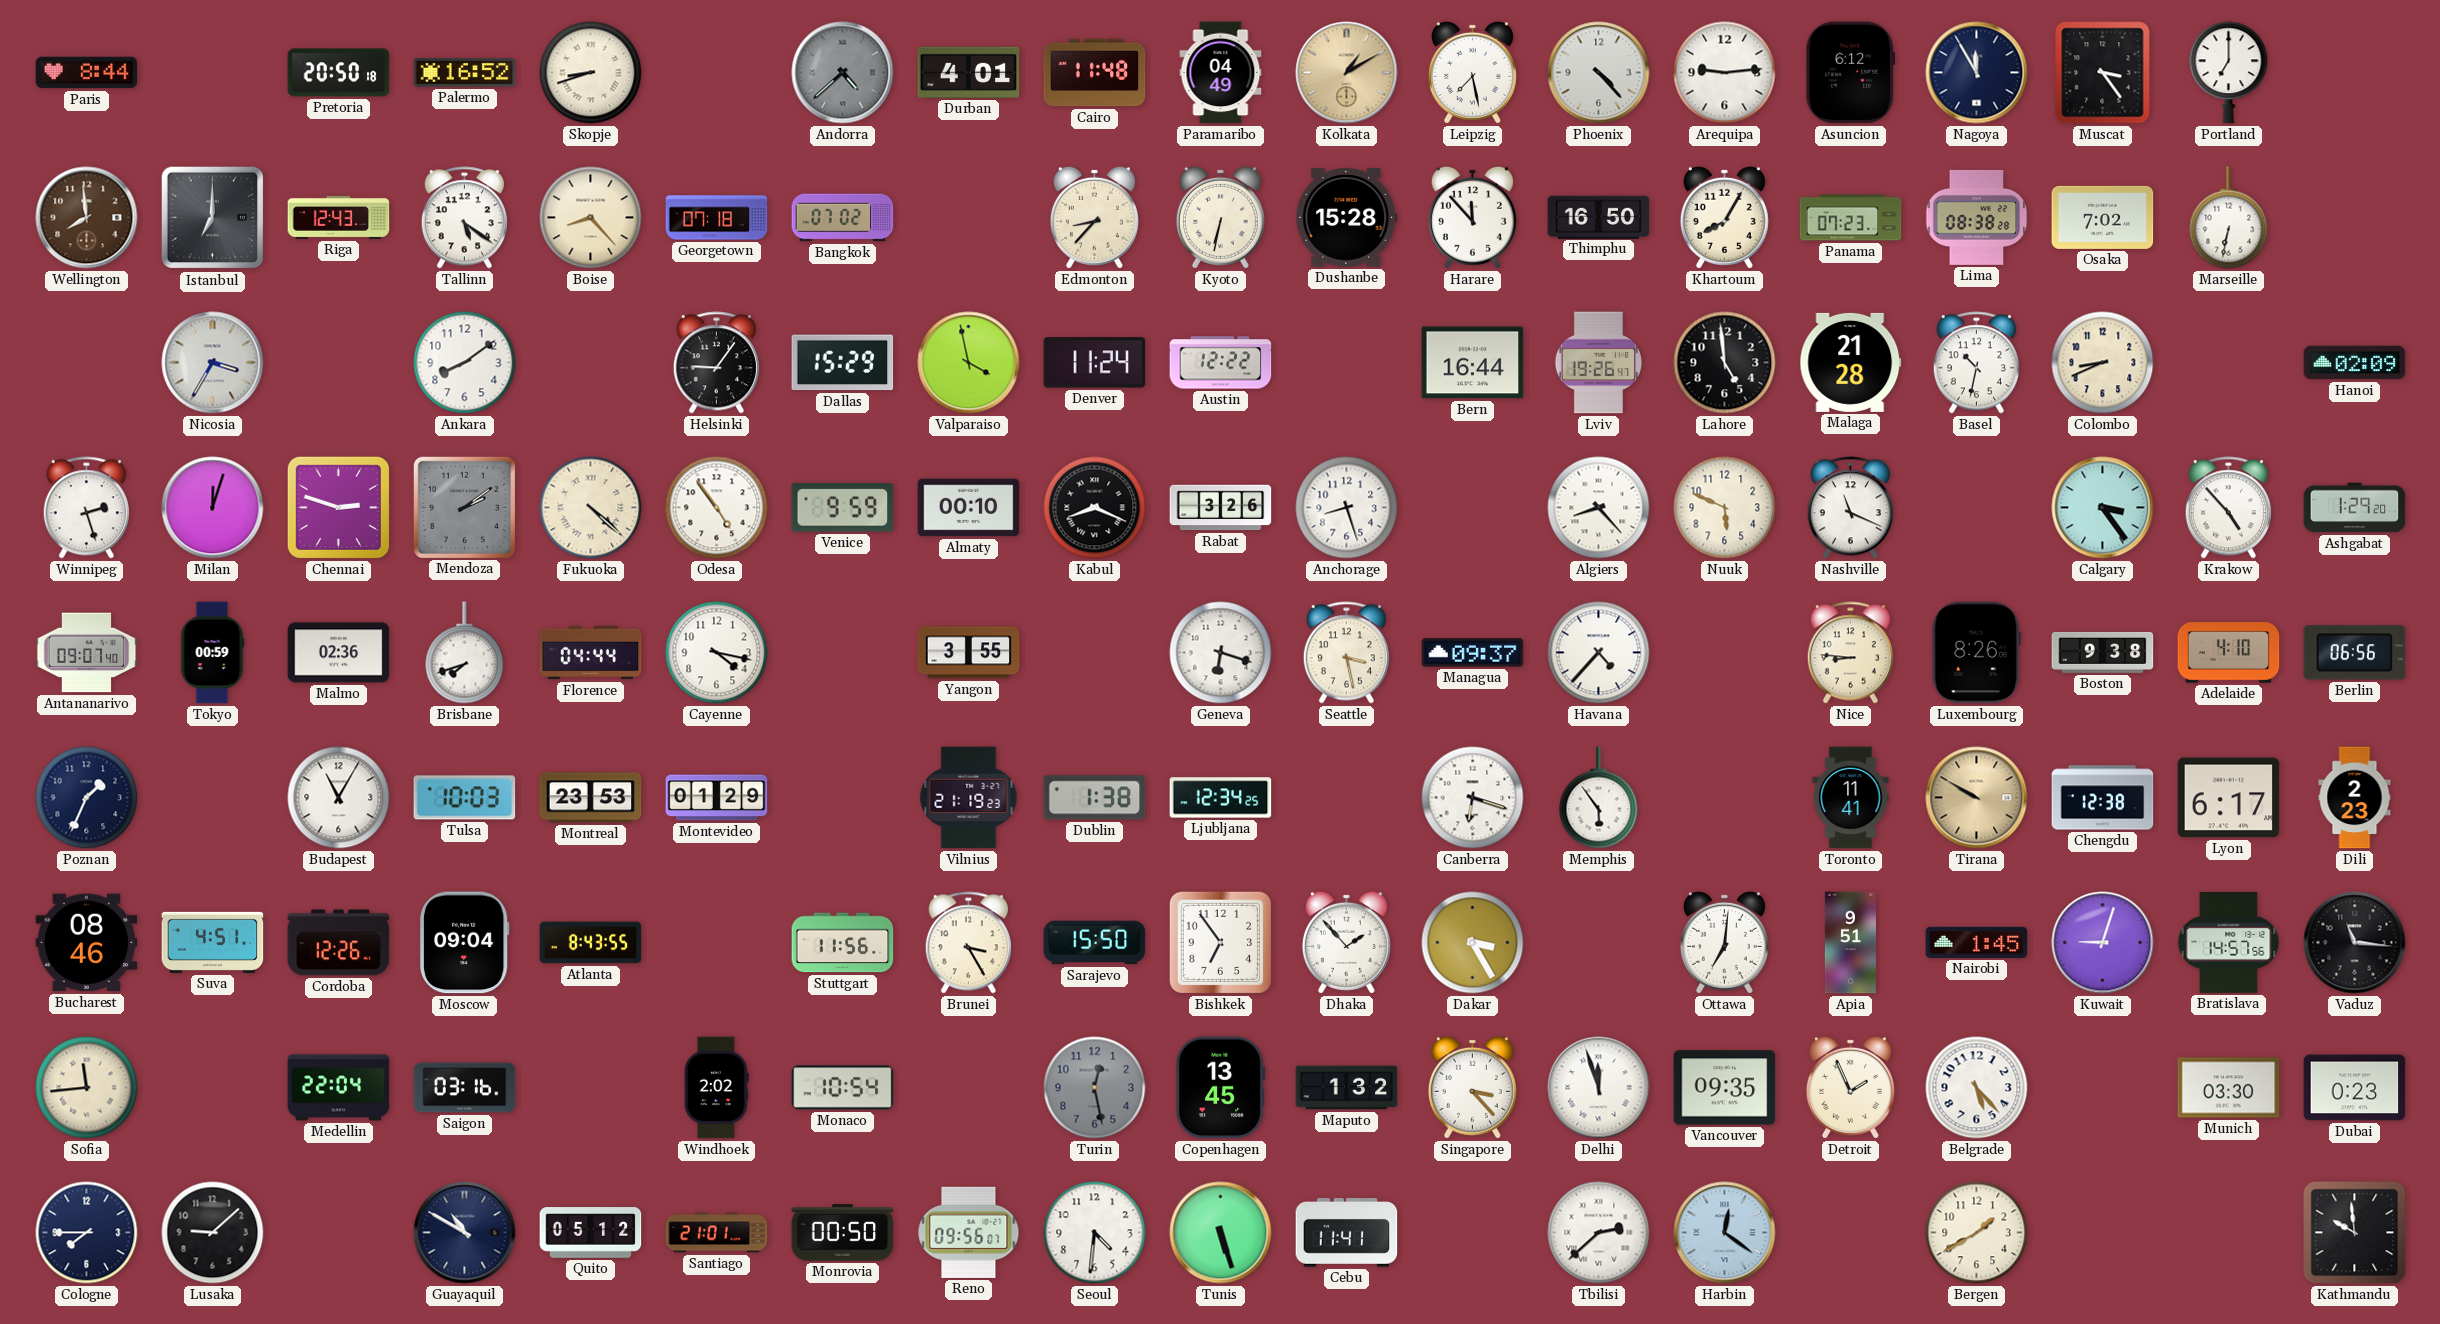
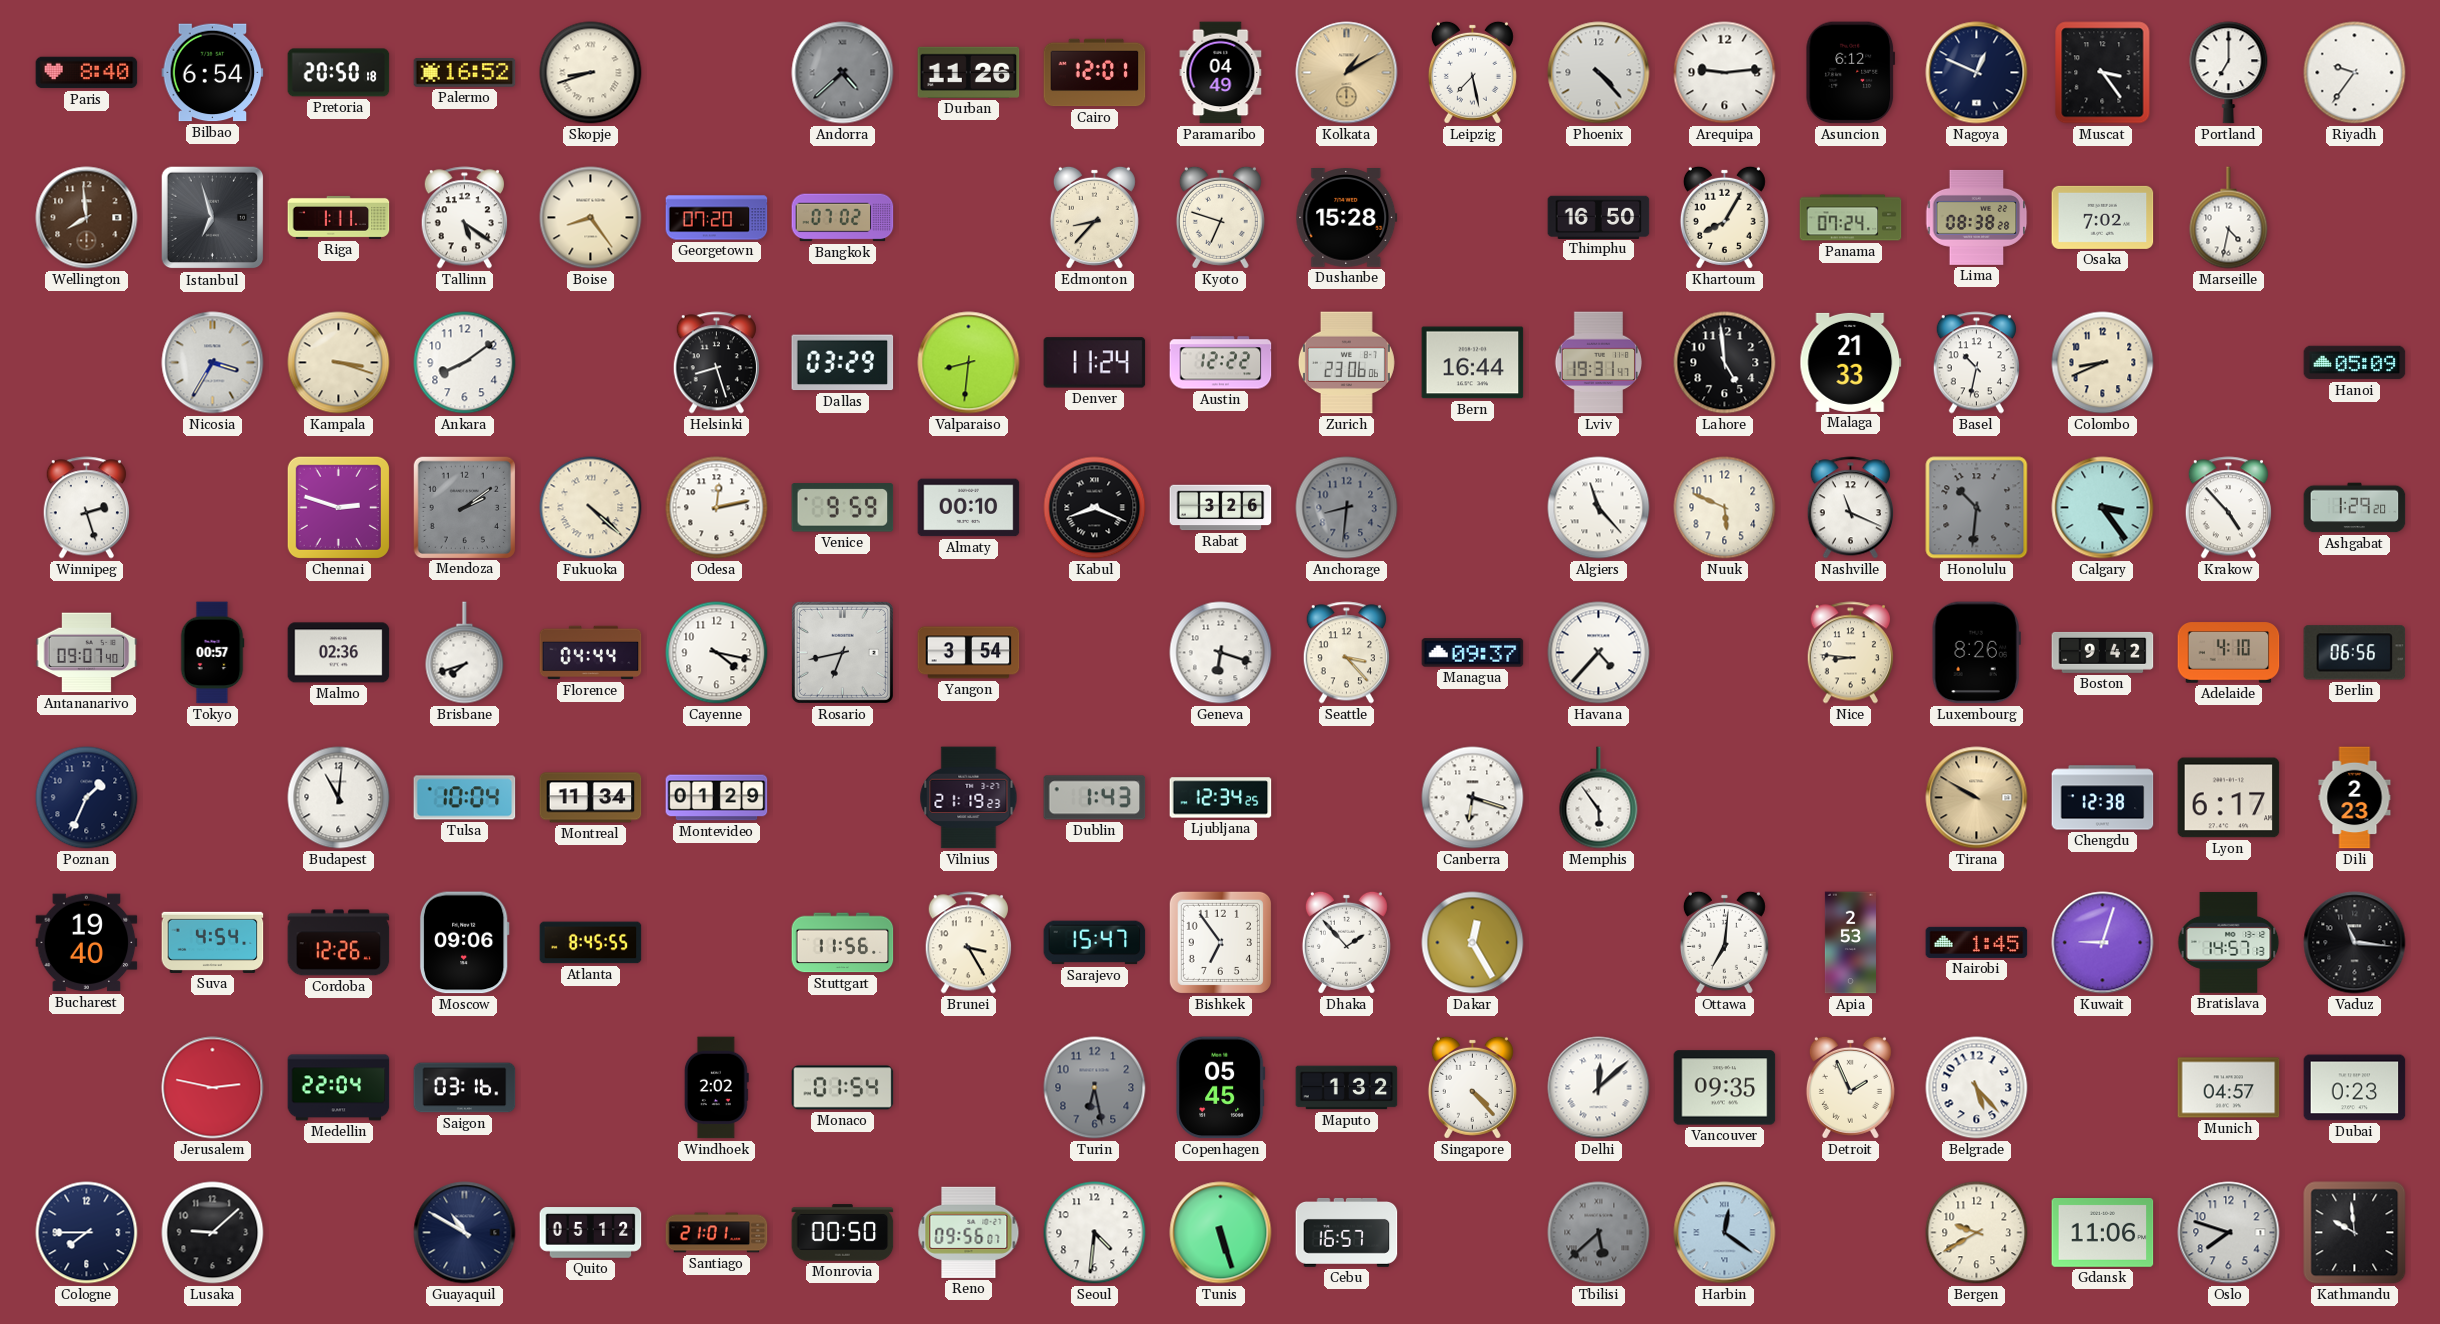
Paris: 8:44 -> 8:40
Bilbao: none -> 6:54
Durban: 4:01 -> 11:26
Cairo: 11:48 -> 12:01
Nagoya: 11:55 -> 12:49
Riyadh: none -> 9:36
Istanbul: 7:00 -> 6:57
Riga: 12:43 -> 1:11
Boise: 8:23 -> 8:24
Georgetown: 07:18 -> 07:20
Kyoto: 6:32 -> 6:48
Harare: 11:53 -> none
Panama: 07:23 -> 07:24
Marseille: 6:32 -> 4:32
Kampala: none -> 3:18
Helsinki: 9:06 -> 8:27
Dallas: 15:29 -> 03:29
Valparaiso: 3:58 -> 8:31
Zurich: none -> 23:06
Lviv: 19:26 -> 19:31
Malaga: 21:28 -> 21:33
Hanoi: 02:09 -> 05:09
Milan: 12:03 -> none
Odesa: 4:54 -> 12:13
Anchorage: 8:27 -> 8:31
Anchorage dial: white -> grey
Algiers: 8:23 -> 11:23
Honolulu: none -> 10:31
Tokyo: 00:59 -> 00:57
Rosario: none -> 6:43
Yangon: 3:55 -> 3:54
Seattle: 3:28 -> 3:23
Boston: 9:38 -> 9:42
Budapest: 11:05 -> 11:01
Tulsa: 10:03 -> 10:04
Montreal: 23:53 -> 11:34
Dublin: 1:38 -> 1:43
Toronto: 11:41 -> none
Bucharest: 08:46 -> 19:40
Suva: 4:51 -> 4:54
Moscow: 09:04 -> 09:06
Atlanta: 8:43 -> 8:45
Sarajevo: 15:50 -> 15:47
Dakar: 3:25 -> 12:25
Apia: 9:51 -> 2:53
Bratislava: 14:57:56 -> 14:57:13
Sofia: 11:44 -> none
Jerusalem: none -> 2:47
Monaco: 10:54 -> 01:54
Turin: 12:28 -> 6:28
Copenhagen: 13:45 -> 05:45
Singapore: 3:23 -> 4:23
Delhi: 11:57 -> 12:08
Munich: 03:30 -> 04:57
Cebu: 11:41 -> 16:57
Tbilisi: 2:38 -> 5:38
Tbilisi dial: white -> grey
Bergen: 1:40 -> 9:40
Gdansk: none -> 11:06
Oslo: none -> 7:48
